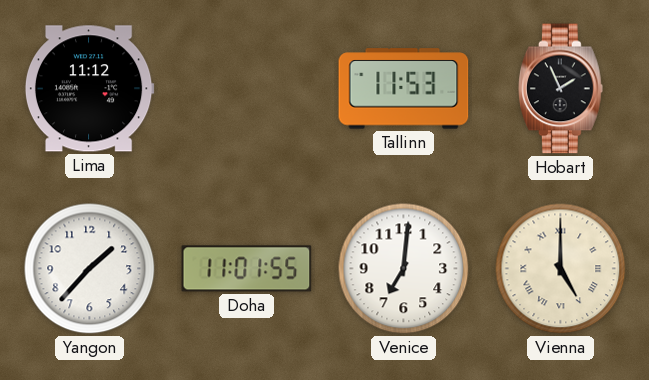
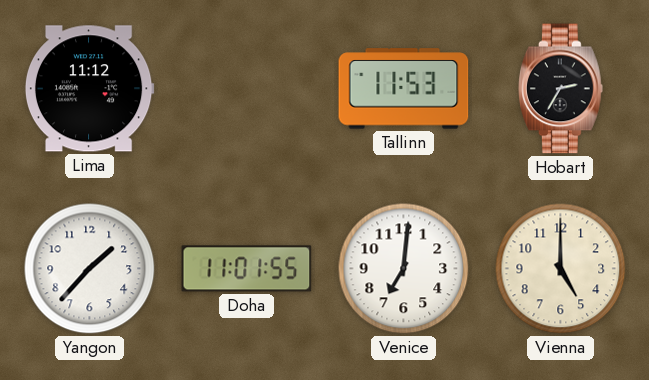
Hobart: 1:56 -> 2:35
Vienna numerals: Roman -> Arabic
